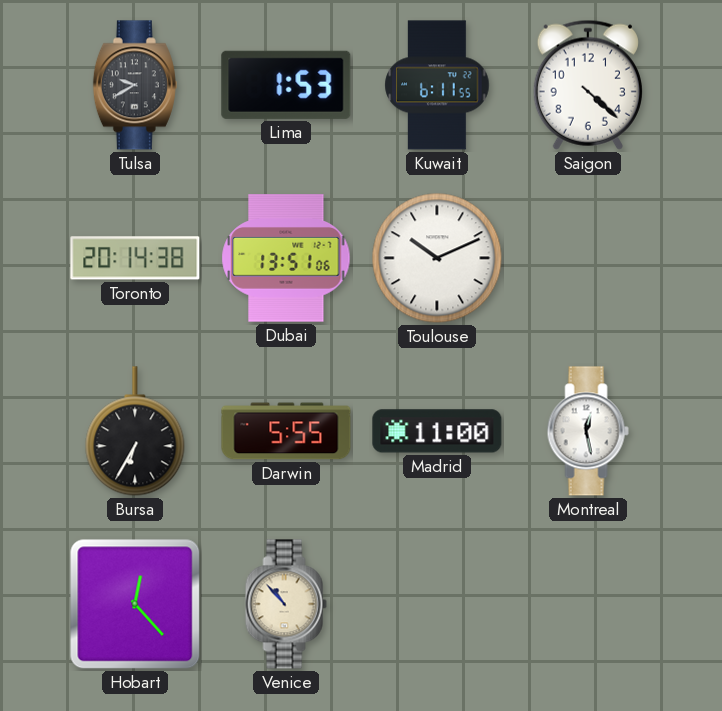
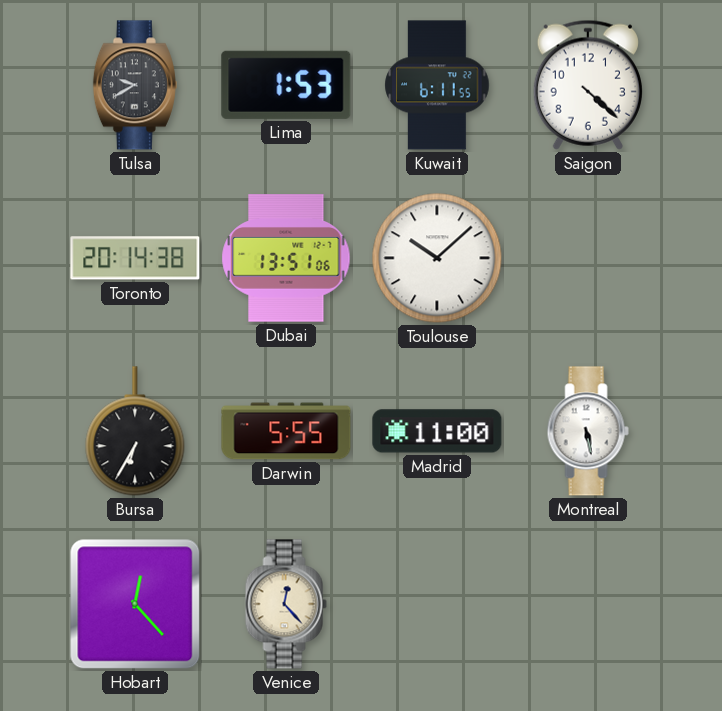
Toulouse: 10:11 -> 10:08
Montreal: 12:28 -> 5:28
Venice: 10:53 -> 12:23
